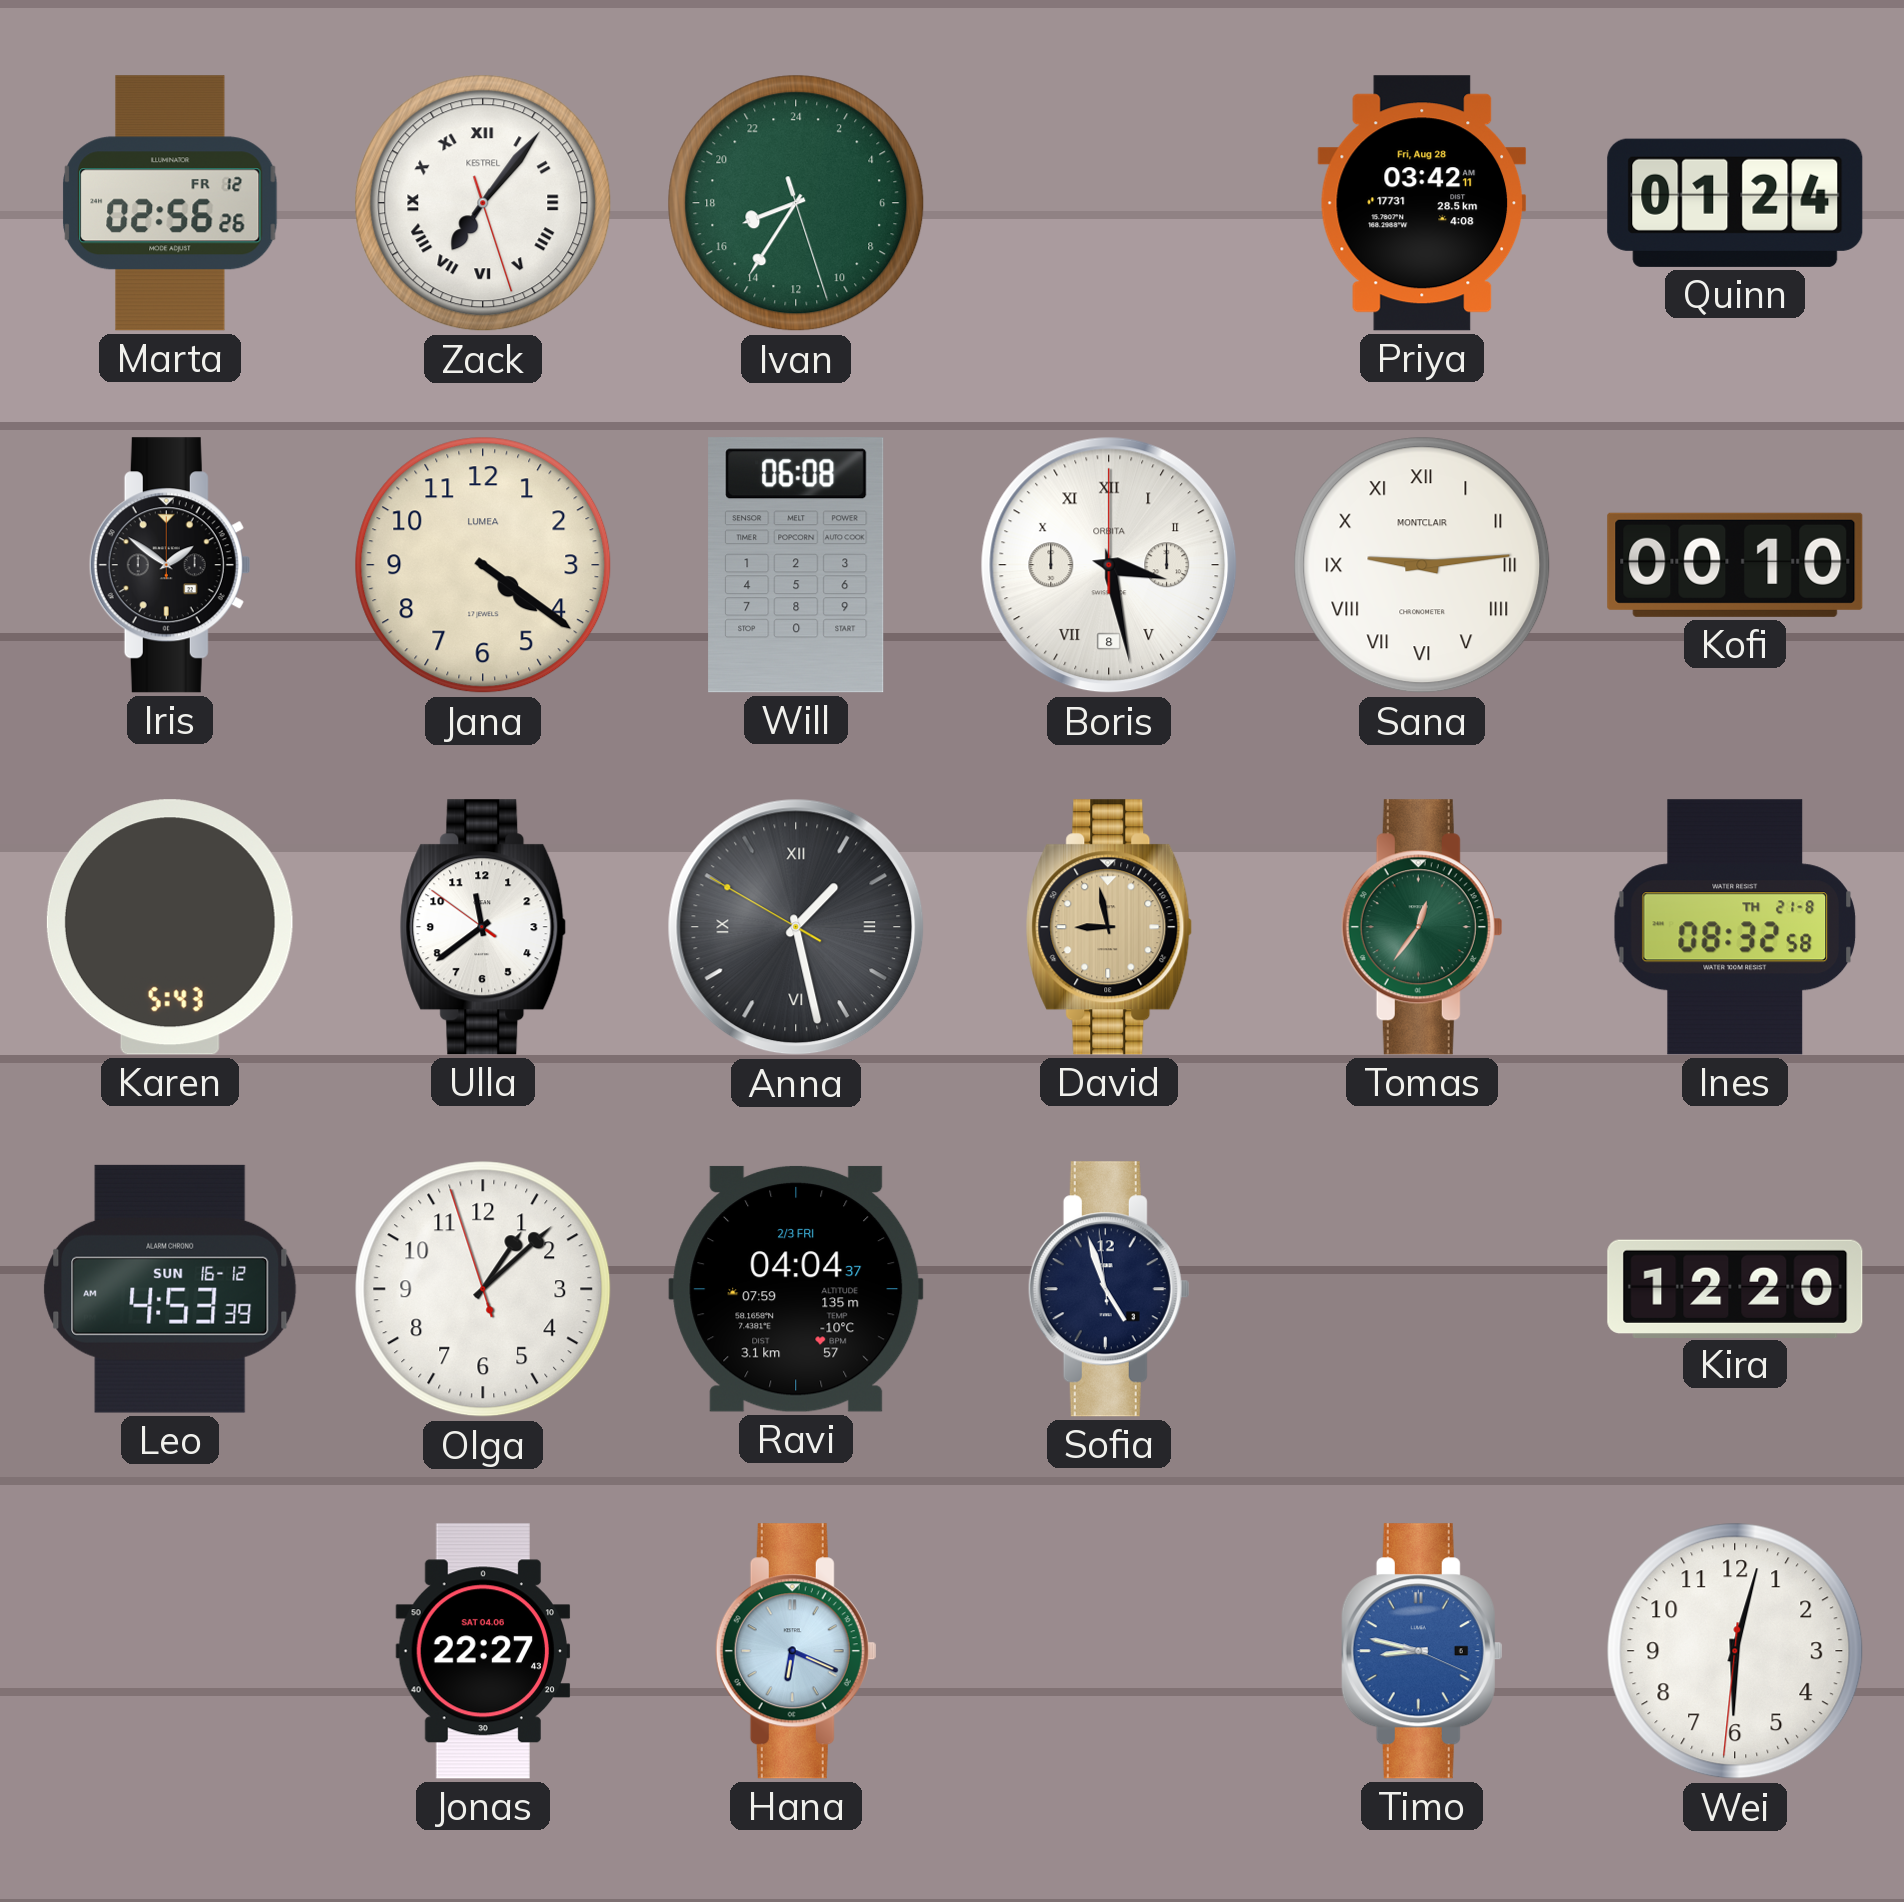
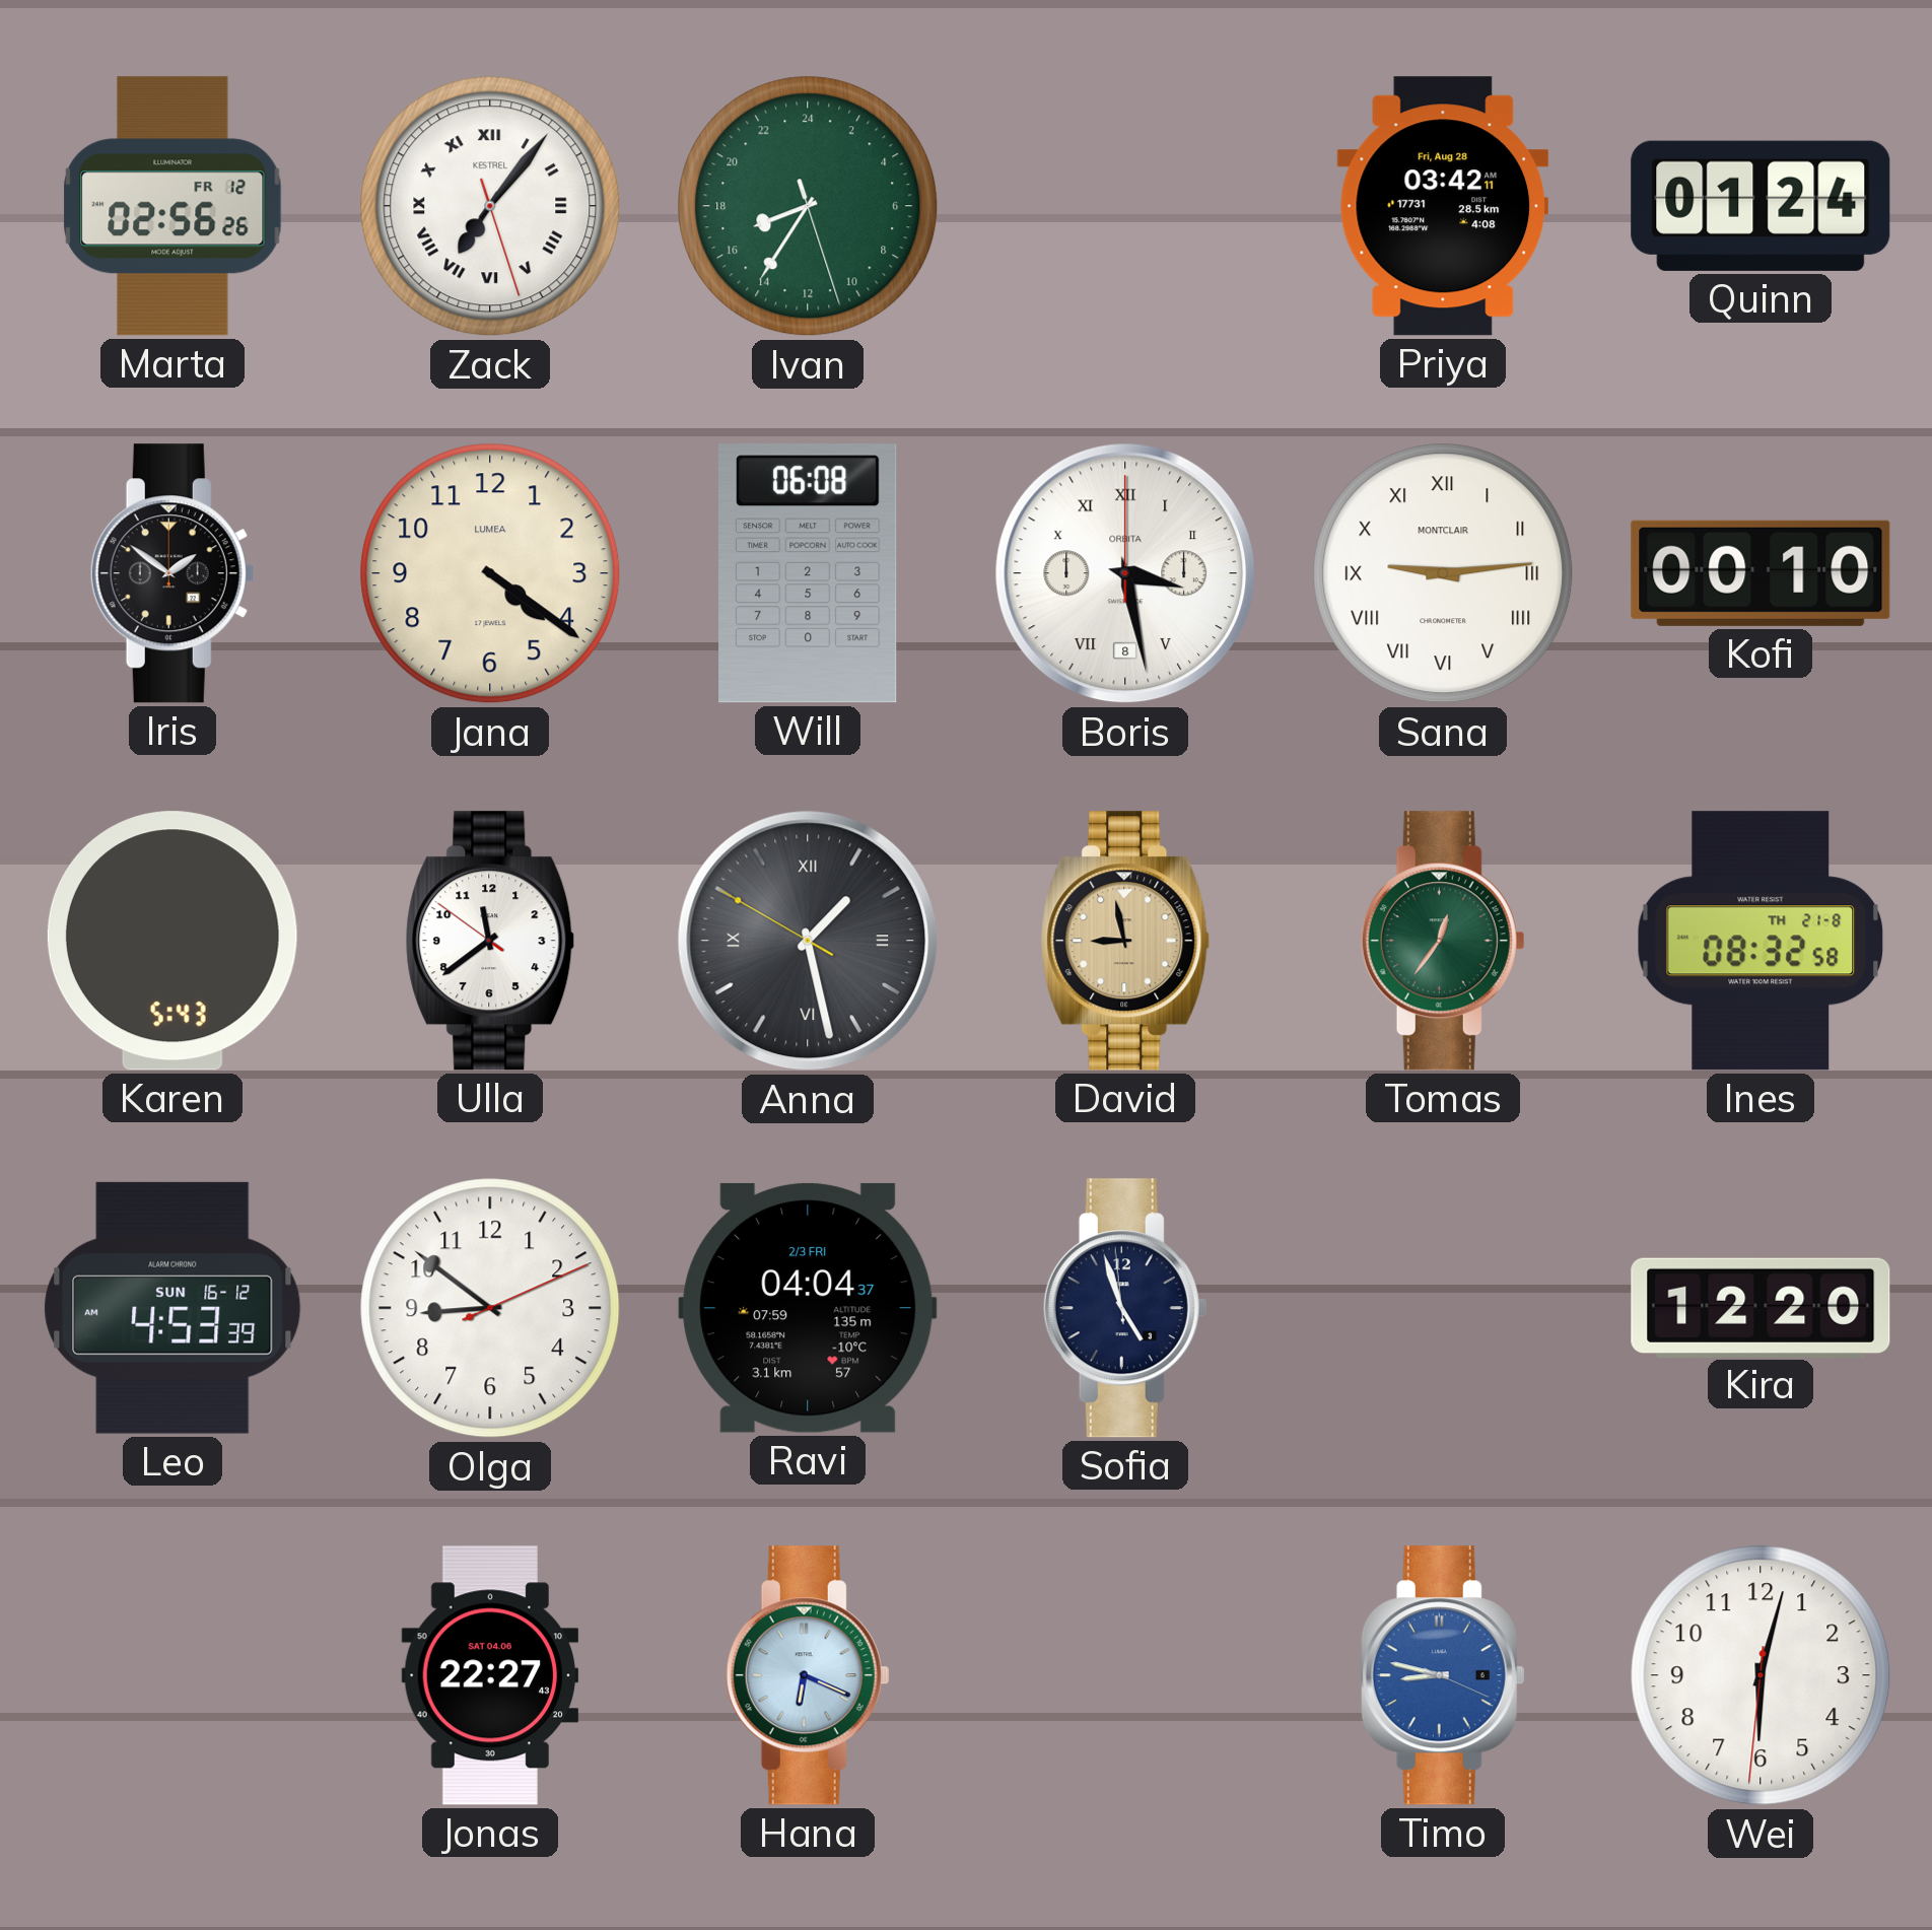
Olga: 1:07 -> 8:51
